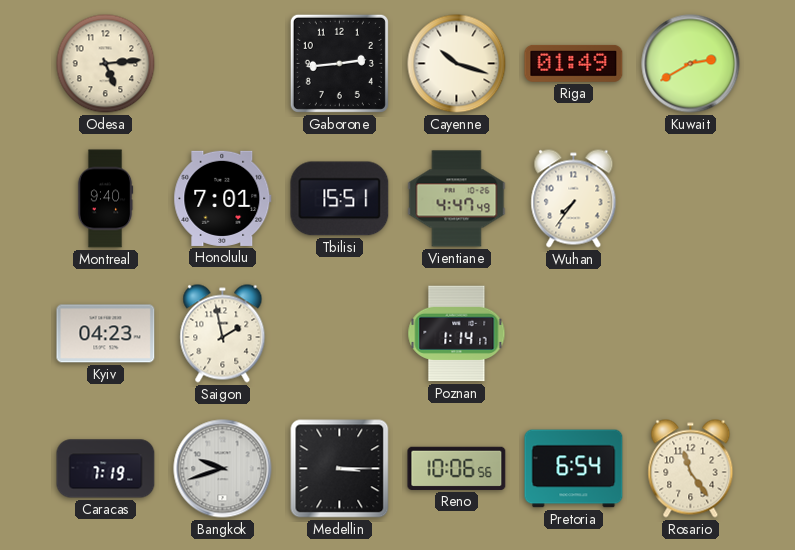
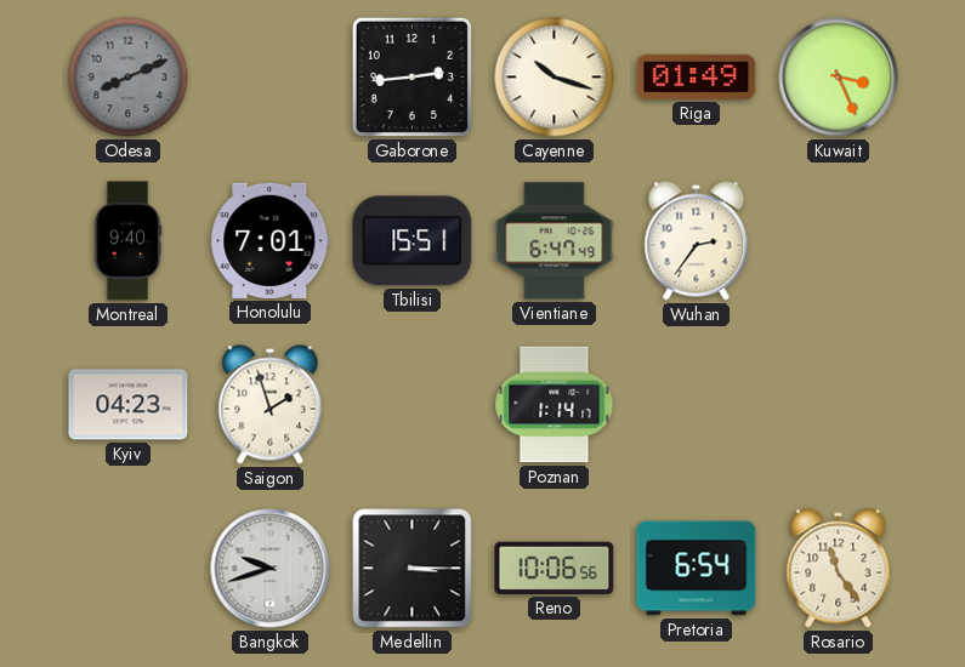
Odesa: 5:14 -> 8:11
Odesa dial: cream -> grey
Kuwait: 2:40 -> 3:26
Vientiane: 4:47 -> 6:47
Wuhan: 7:36 -> 2:36
Saigon: 1:58 -> 1:57
Caracas: 7:19 -> none
